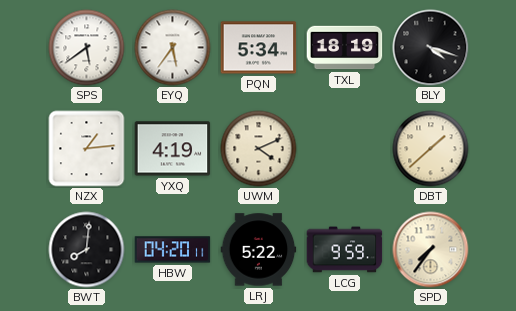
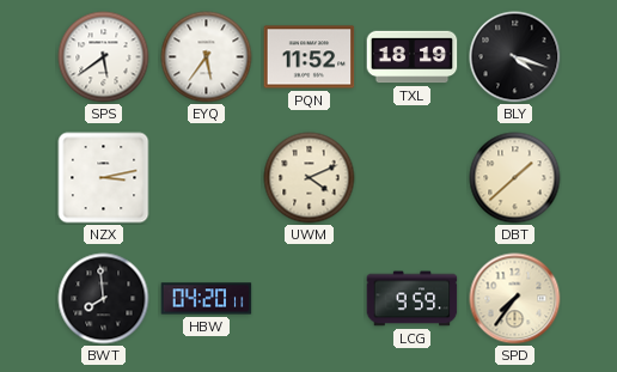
PQN: 5:34 -> 11:52
NZX: 1:14 -> 3:13
YXQ: 4:19 -> none
BWT: 8:01 -> 7:59
LRJ: 5:22 -> none
